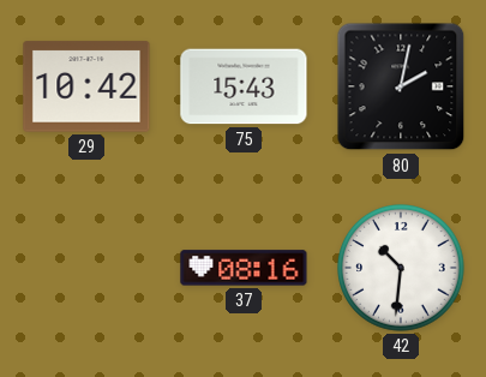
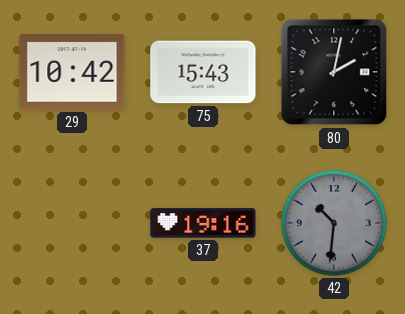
37: 08:16 -> 19:16
42 dial: white -> grey
